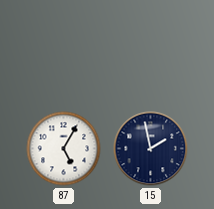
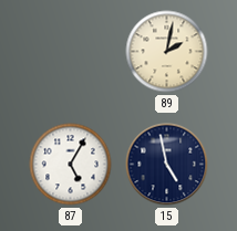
89: none -> 2:02
15: 1:58 -> 4:58
